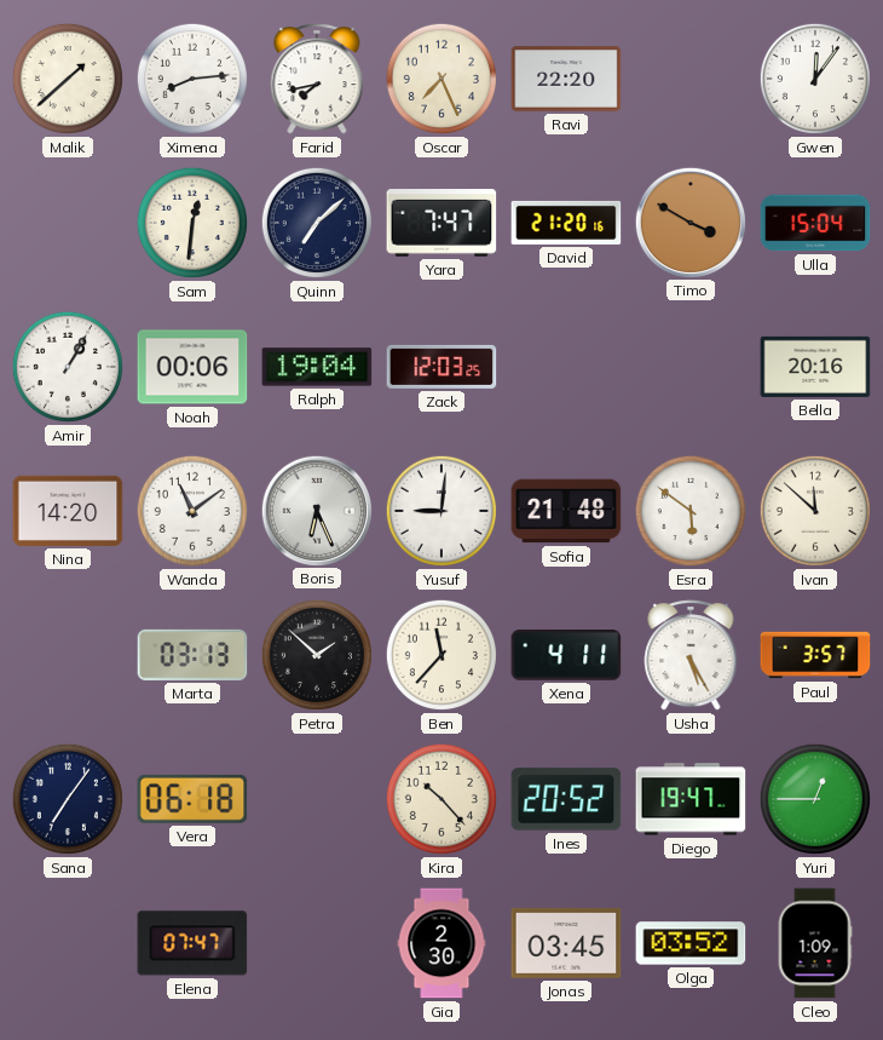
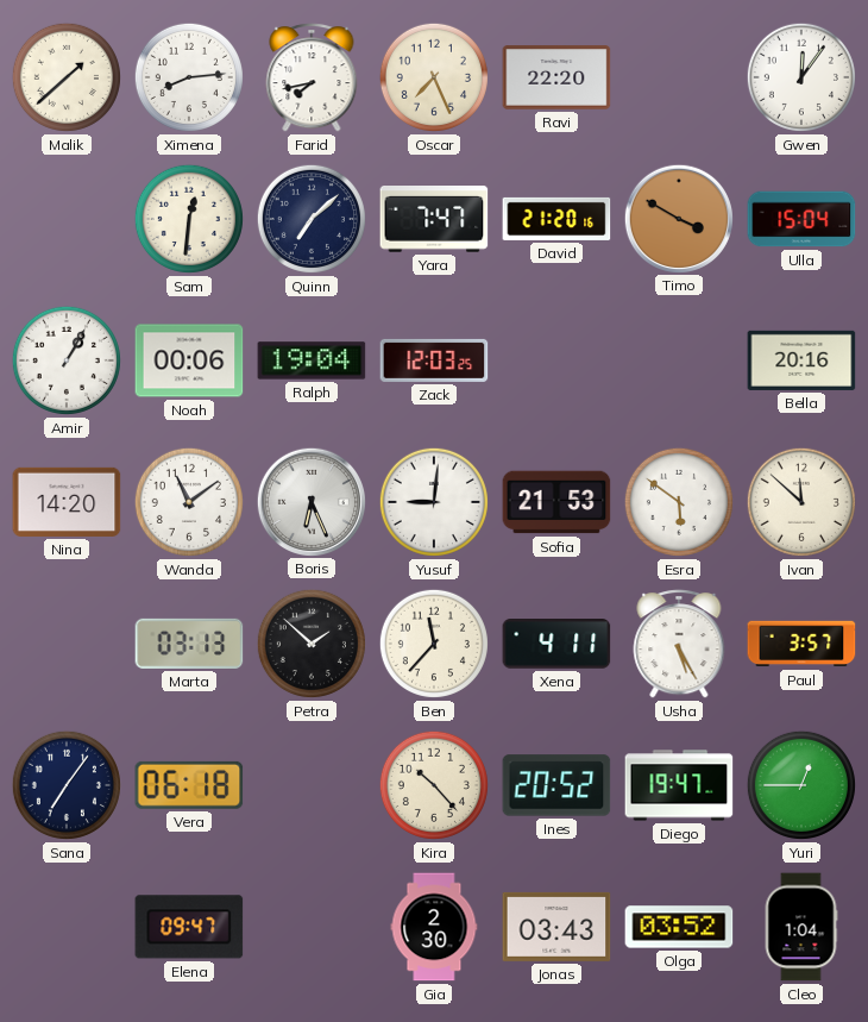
Sofia: 21:48 -> 21:53
Elena: 07:47 -> 09:47
Jonas: 03:45 -> 03:43
Cleo: 1:09 -> 1:04
